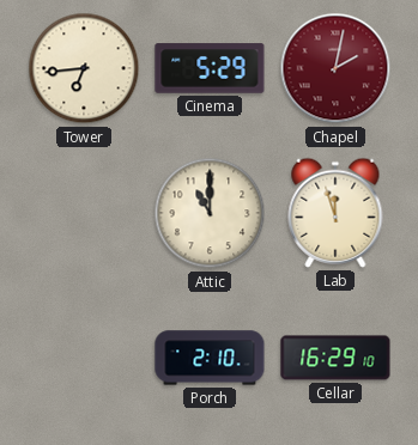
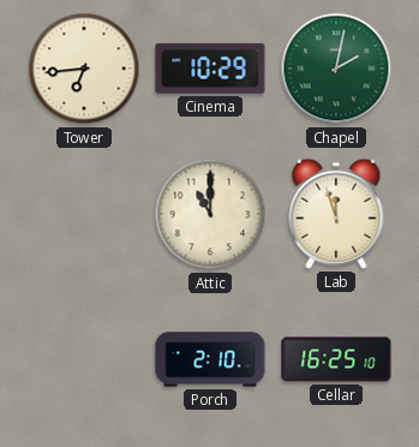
Cinema: 5:29 -> 10:29
Chapel dial: burgundy -> green
Cellar: 16:29 -> 16:25
